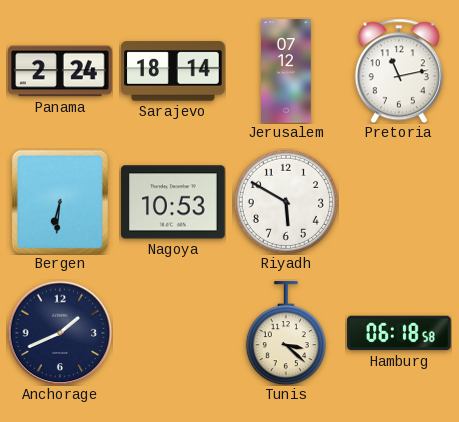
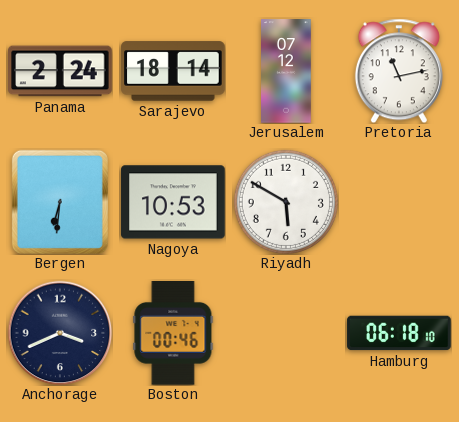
Anchorage: 1:41 -> 3:41
Boston: none -> 00:46
Tunis: 3:22 -> none
Hamburg: 06:18:58 -> 06:18:10
